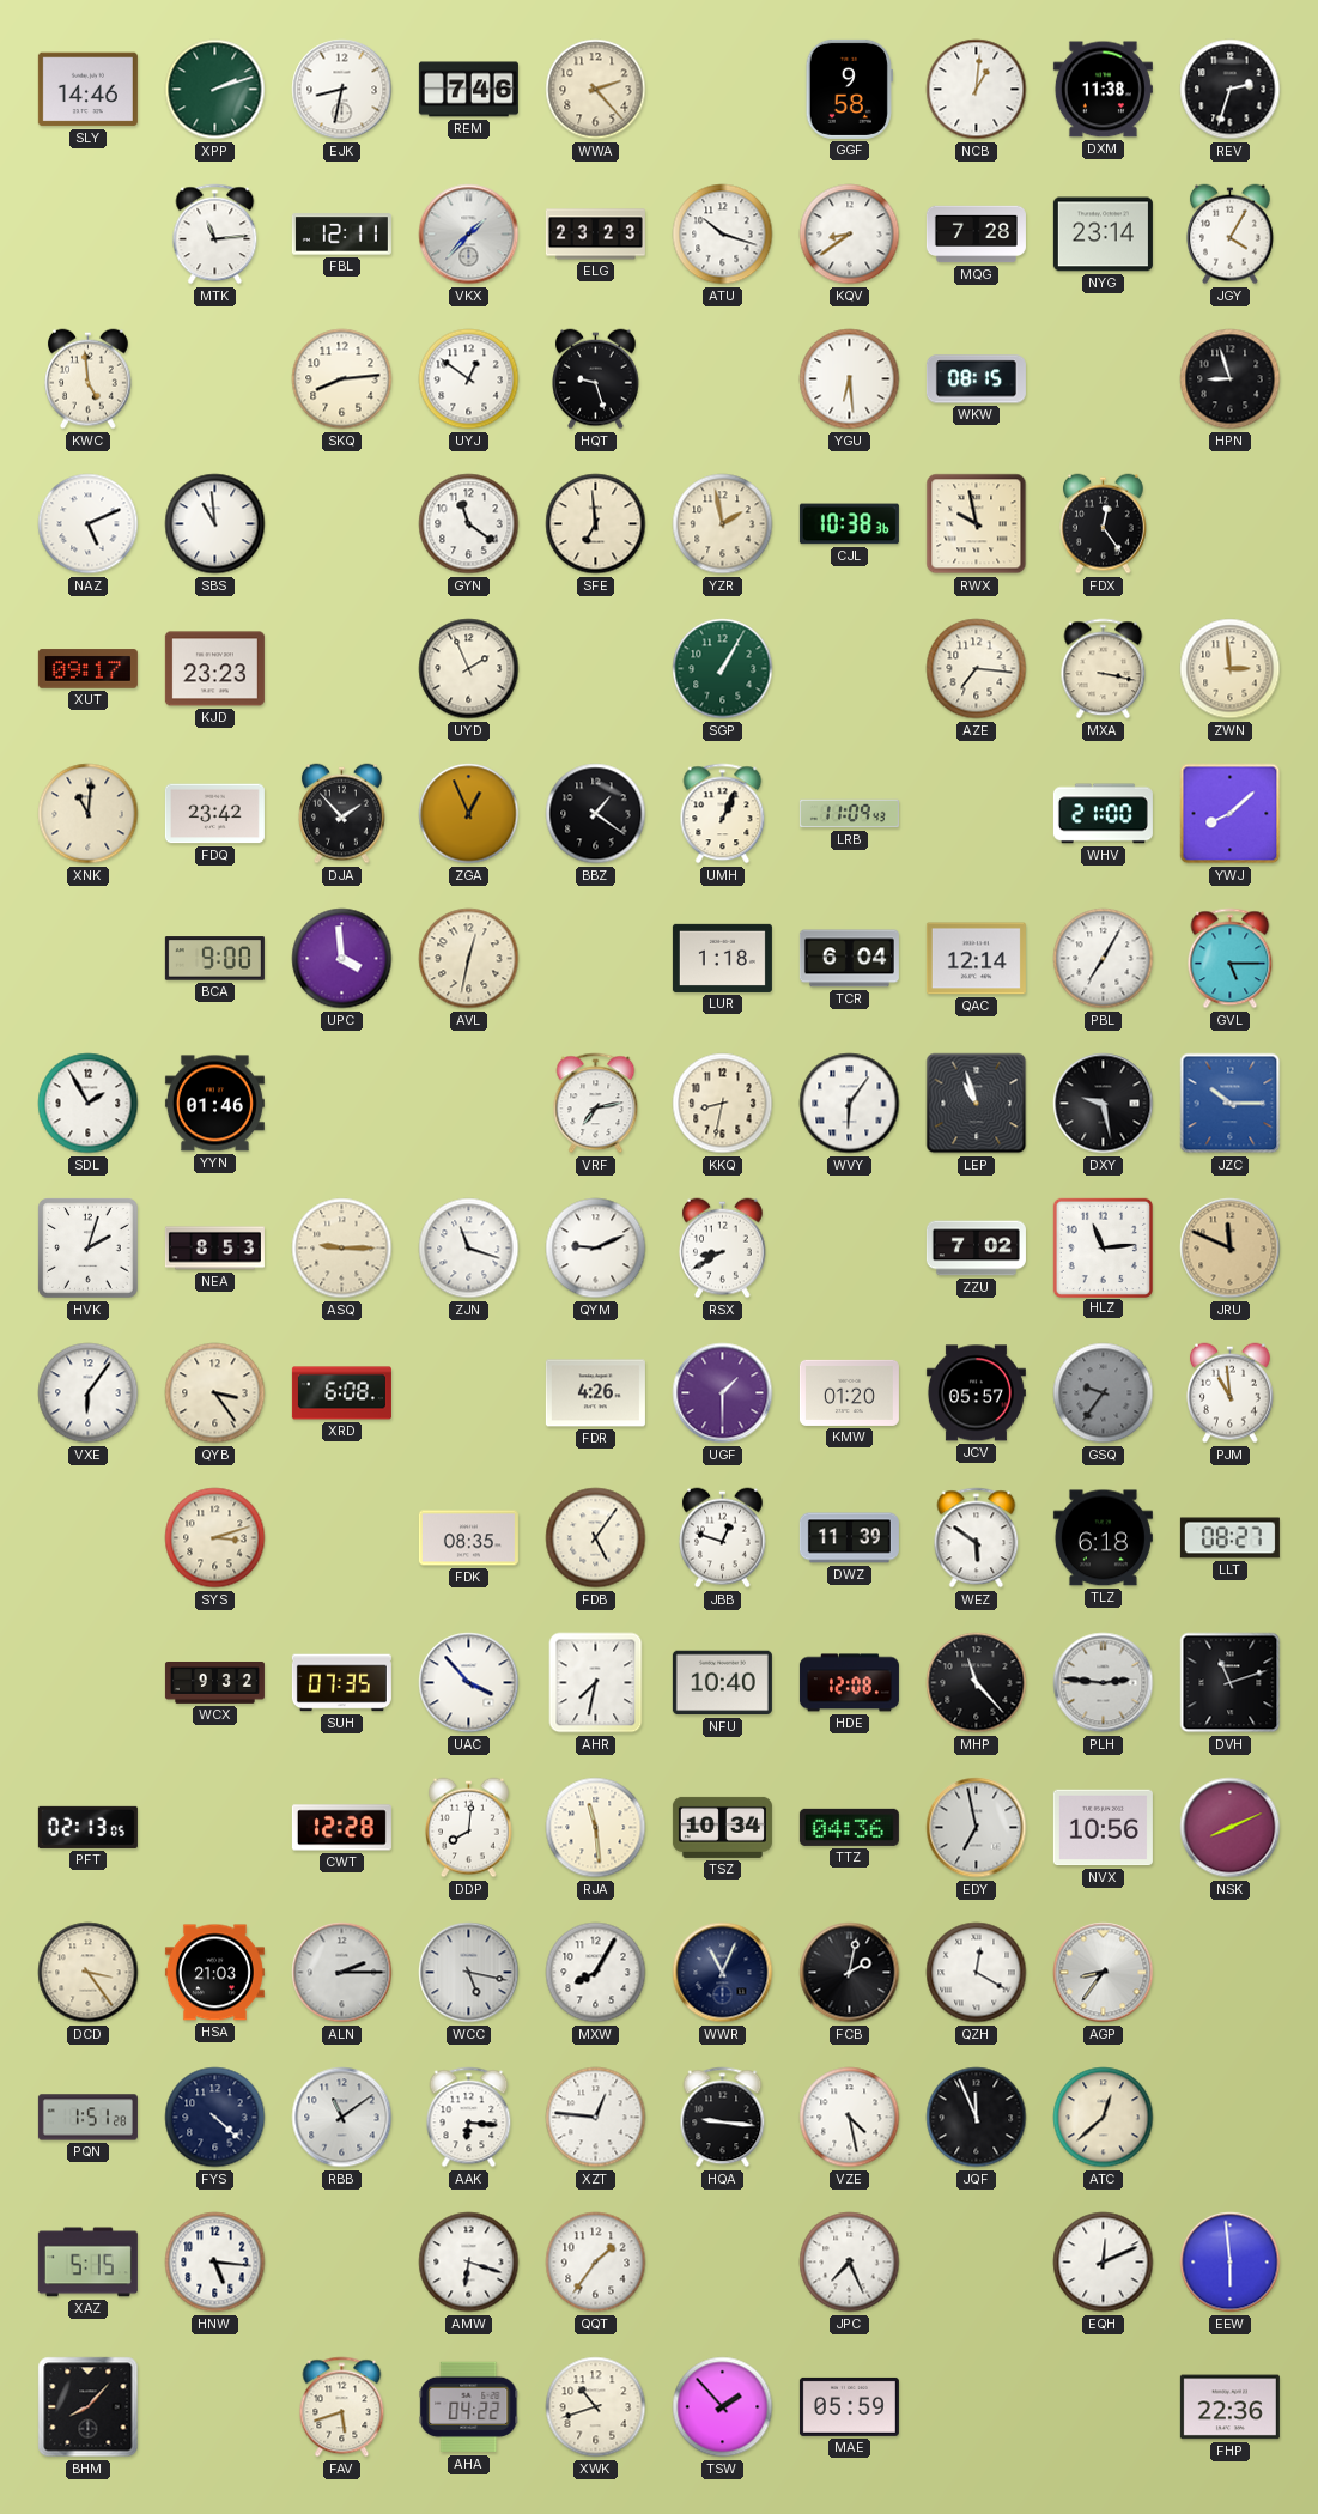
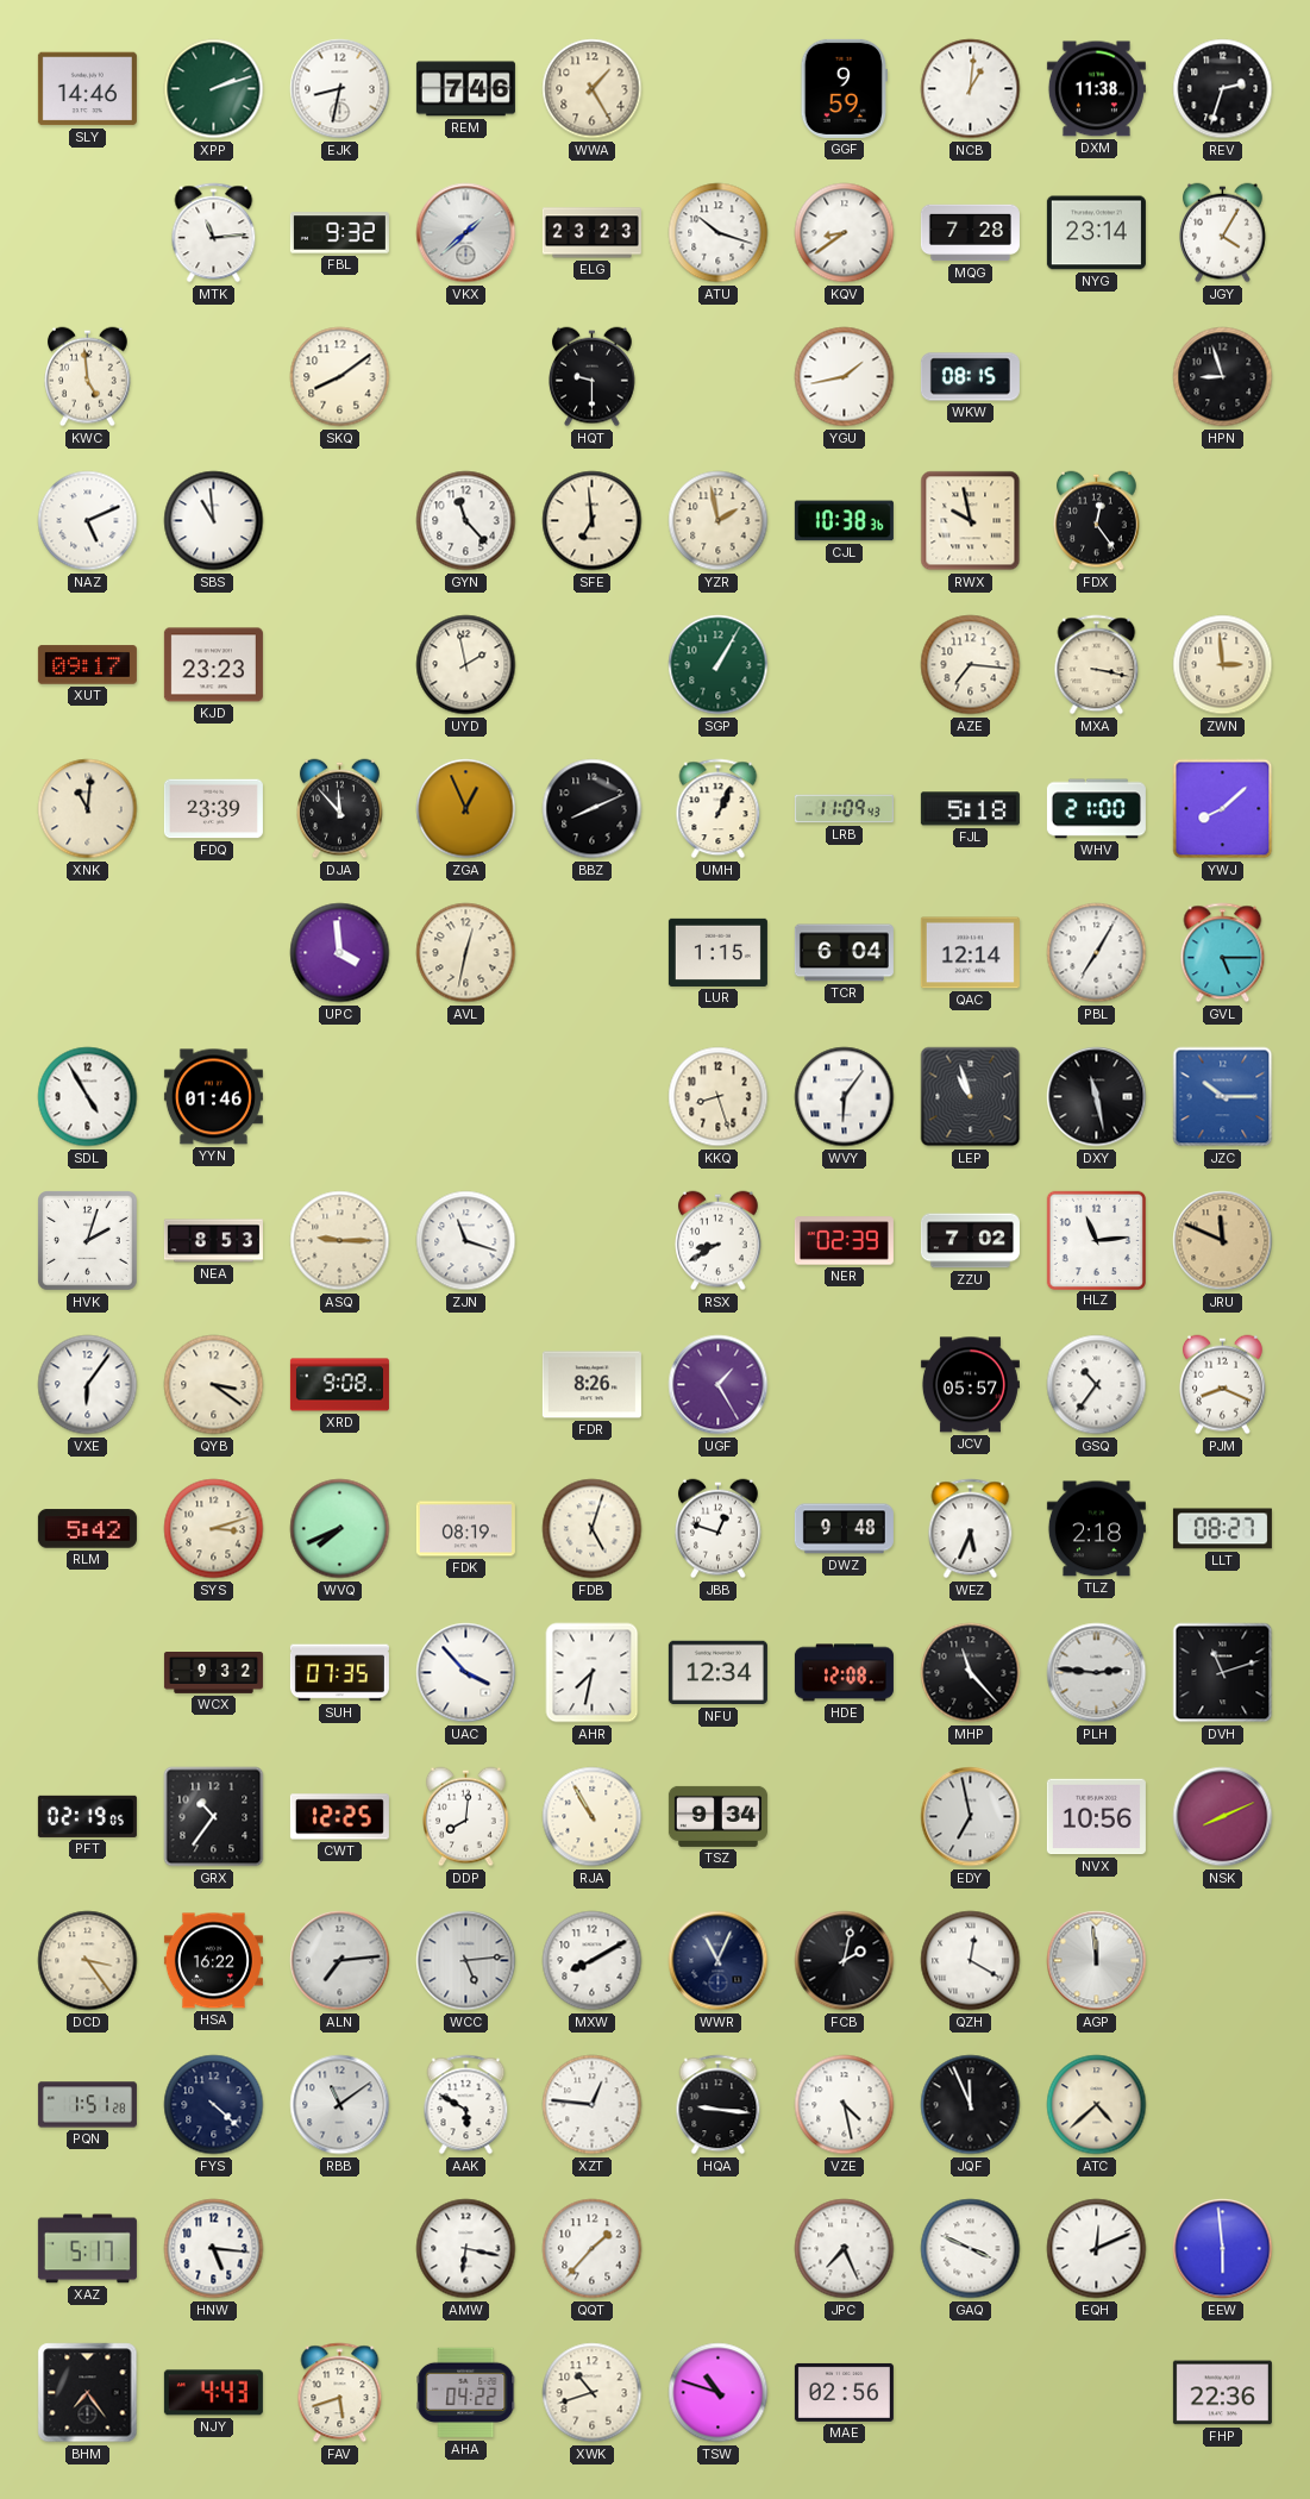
WWA: 2:23 -> 1:25
GGF: 9:58 -> 9:59
FBL: 12:11 -> 9:32
VKX: 1:37 -> 1:38
SKQ: 8:14 -> 8:09
UYJ: 12:51 -> none
HQT: 9:27 -> 9:30
YGU: 6:29 -> 1:43
GYN: 11:21 -> 11:23
UYD: 1:56 -> 1:58
FDQ: 23:42 -> 23:39
DJA: 1:53 -> 11:53
BBZ: 1:21 -> 8:11
FJL: none -> 5:18
BCA: 9:00 -> none
LUR: 1:18 -> 1:15
SDL: 1:55 -> 4:55
VRF: 7:13 -> none
KKQ: 8:32 -> 8:27
DXY: 9:28 -> 11:28
QYM: 9:11 -> none
NER: none -> 02:39
QYB: 3:24 -> 3:21
XRD: 6:08 -> 9:08
FDR: 4:26 -> 8:26
UGF: 1:30 -> 1:25
KMW: 01:20 -> none
GSQ: 9:36 -> 10:36
GSQ dial: grey -> white
PJM: 10:59 -> 8:19
RLM: none -> 5:42
WVQ: none -> 7:41
FDK: 08:35 -> 08:19
FDB: 5:06 -> 5:03
DWZ: 11:39 -> 9:48
WEZ: 5:51 -> 5:34
TLZ: 6:18 -> 2:18
NFU: 10:40 -> 12:34
PFT: 02:13 -> 02:19
GRX: none -> 10:36
CWT: 12:28 -> 12:25
RJA: 11:29 -> 10:55
TSZ: 10:34 -> 9:34
TTZ: 04:36 -> none
HSA: 21:03 -> 16:22
ALN: 2:15 -> 7:14
WCC: 5:17 -> 5:14
MXW: 8:05 -> 8:10
AGP: 8:36 -> 11:59
AAK: 6:16 -> 5:50
ATC: 12:38 -> 4:38
XAZ: 5:15 -> 5:17
AMW: 6:18 -> 6:17
QQT: 1:36 -> 1:37
GAQ: none -> 3:49
BHM: 8:07 -> 7:24
NJY: none -> 4:43
TSW: 1:53 -> 10:48
MAE: 05:59 -> 02:56
